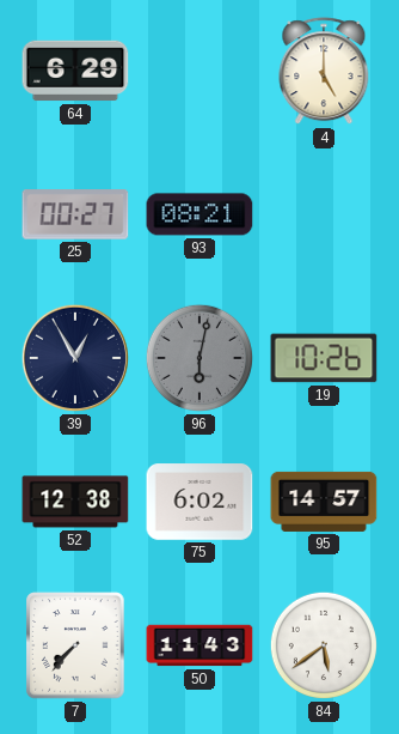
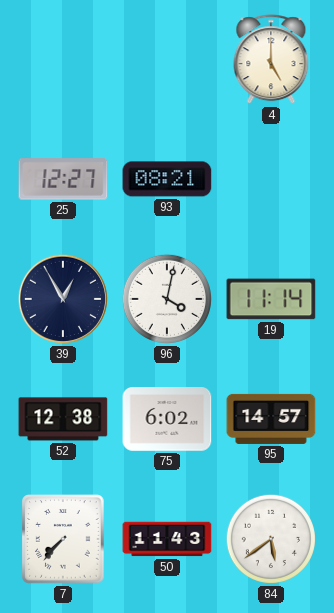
64: 6:29 -> none
25: 00:27 -> 12:27
96: 6:02 -> 4:02
96 dial: grey -> white
19: 10:26 -> 11:14
